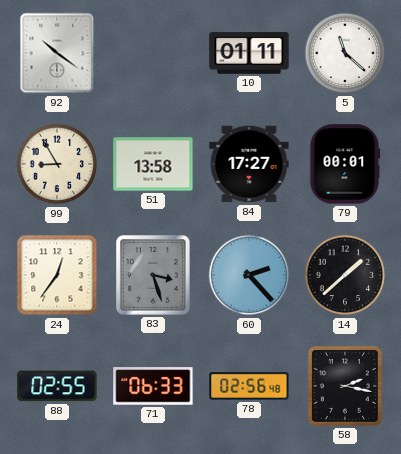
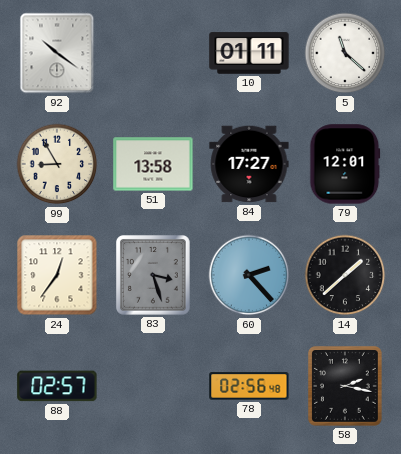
79: 00:01 -> 12:01
88: 02:55 -> 02:57
71: 06:33 -> none
